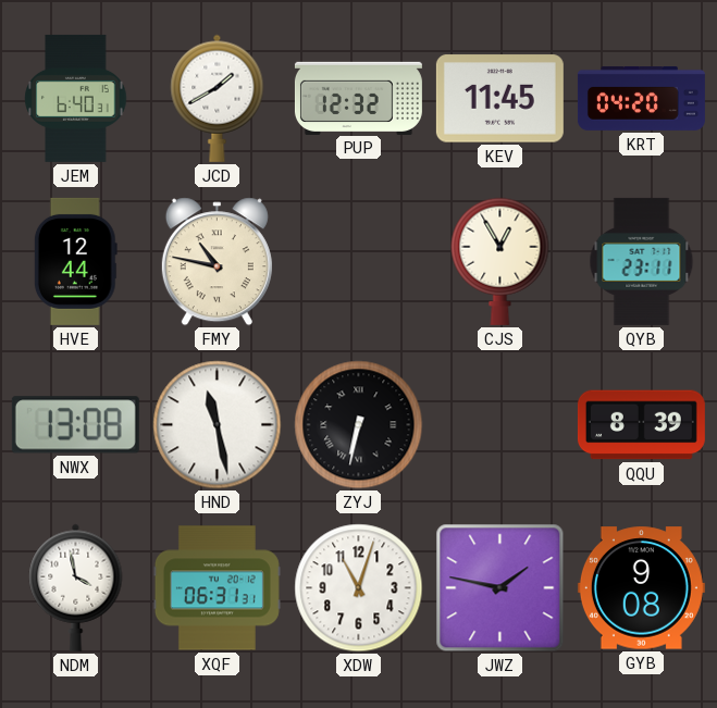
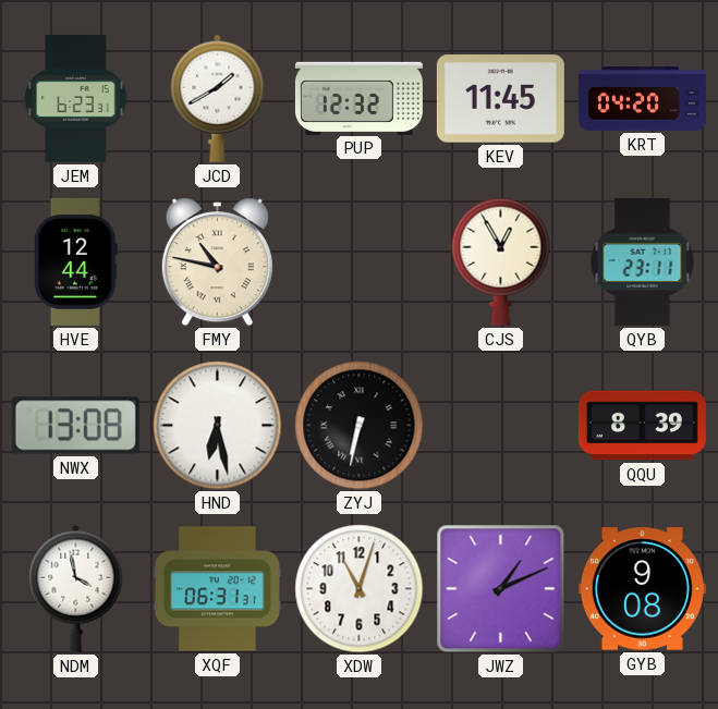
JEM: 6:40 -> 6:23
HND: 11:28 -> 6:28
JWZ: 1:47 -> 1:11
